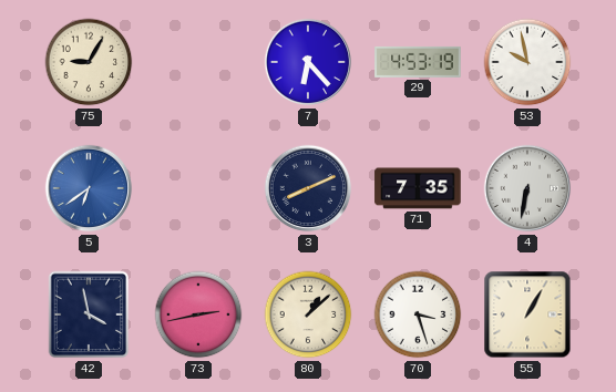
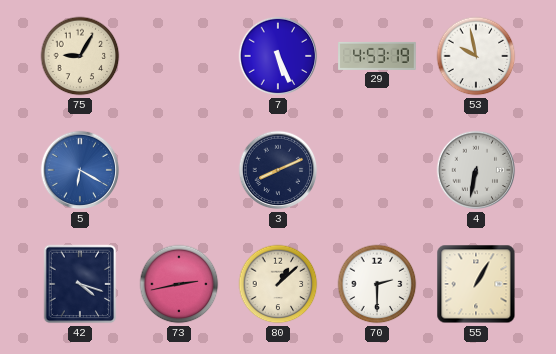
7: 6:23 -> 5:26
5: 6:39 -> 6:20
71: 7:35 -> none
42: 3:58 -> 4:18
70: 3:27 -> 2:30
